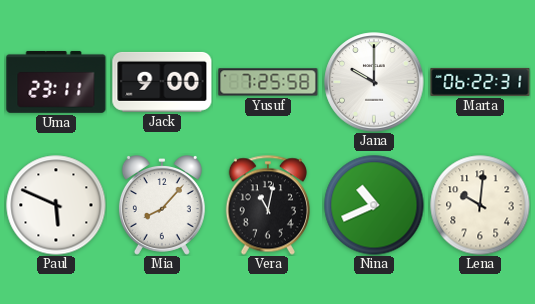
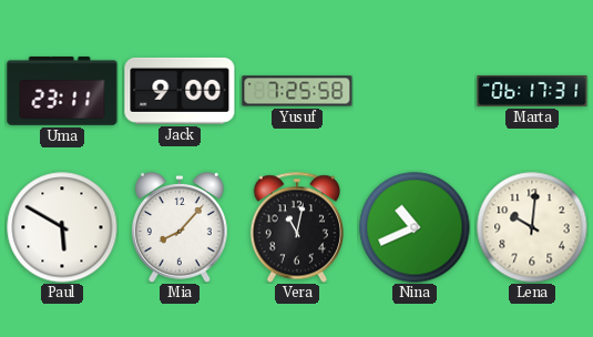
Jana: 10:00 -> none
Marta: 06:22 -> 06:17
Paul: 5:49 -> 5:50
